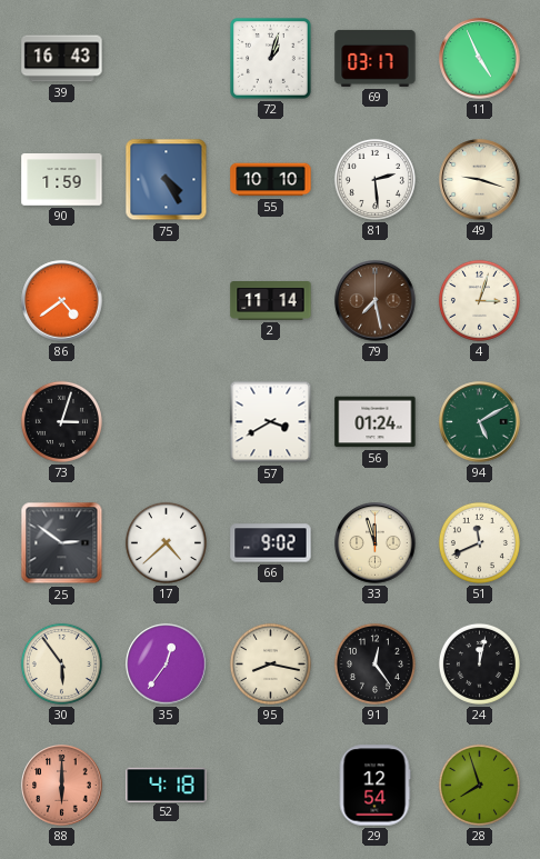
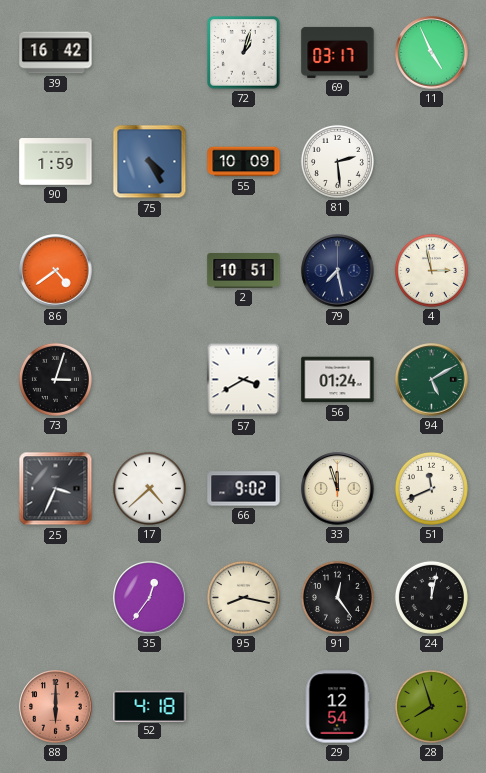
39: 16:43 -> 16:42
55: 10:10 -> 10:09
49: 9:18 -> none
2: 11:14 -> 10:51
79 dial: brown -> navy
4: 3:03 -> 2:58
25: 2:51 -> 3:34
30: 5:54 -> none
